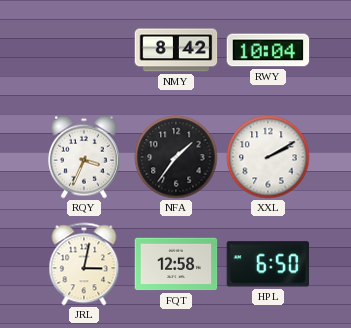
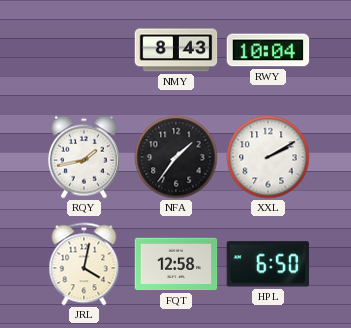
NMY: 8:42 -> 8:43
RQY: 3:34 -> 1:43
JRL: 3:02 -> 4:02
